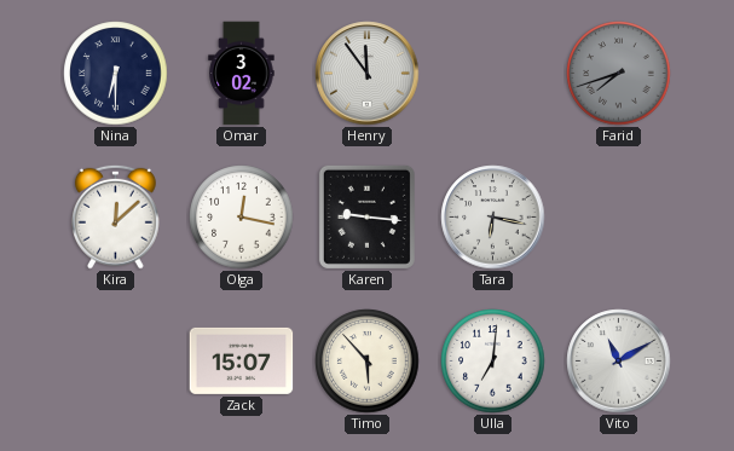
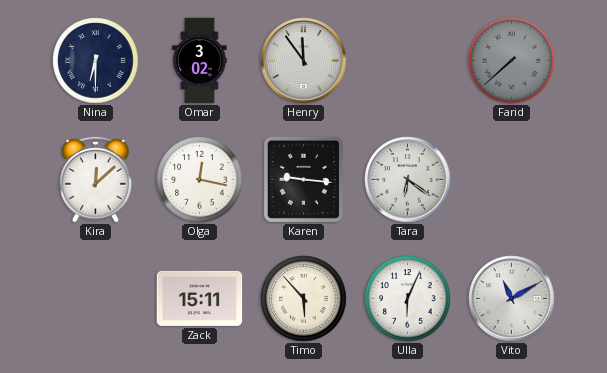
Farid: 7:42 -> 7:38
Tara: 6:17 -> 6:21
Zack: 15:07 -> 15:11
Ulla: 7:01 -> 6:04
